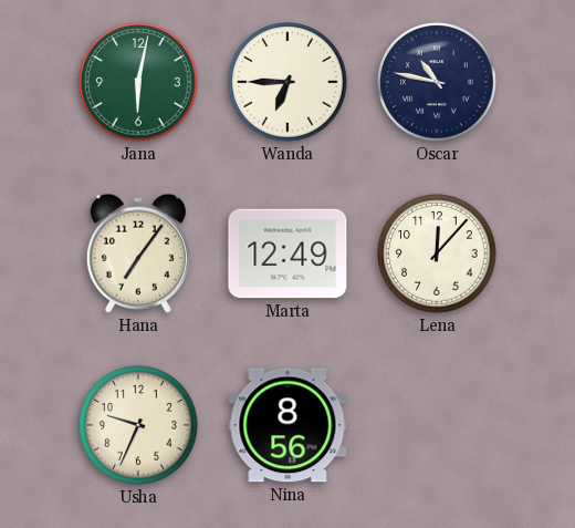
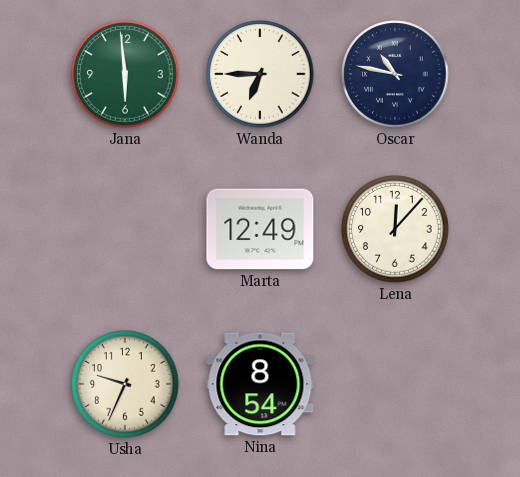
Jana: 6:02 -> 5:59
Hana: 7:06 -> none
Nina: 8:56 -> 8:54
